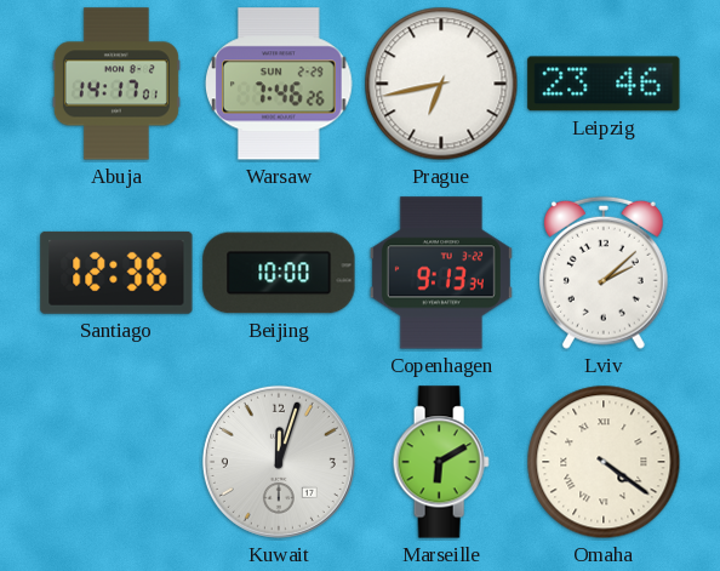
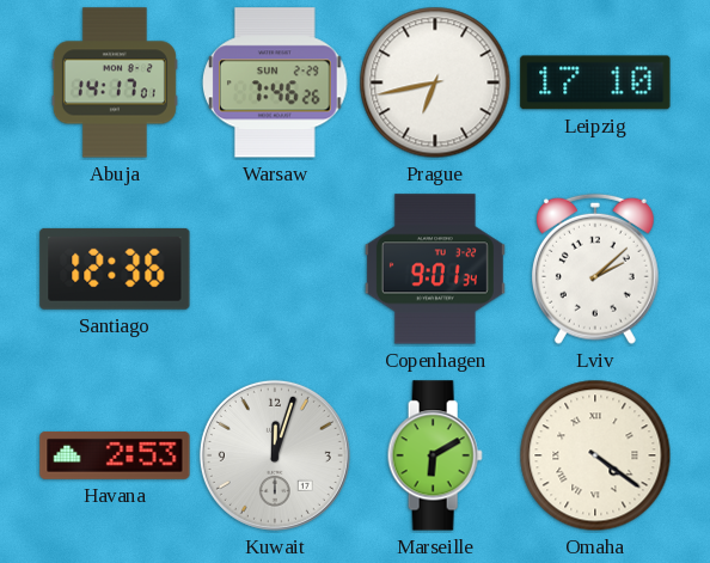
Leipzig: 23:46 -> 17:10
Beijing: 10:00 -> none
Copenhagen: 9:13 -> 9:01
Havana: none -> 2:53
